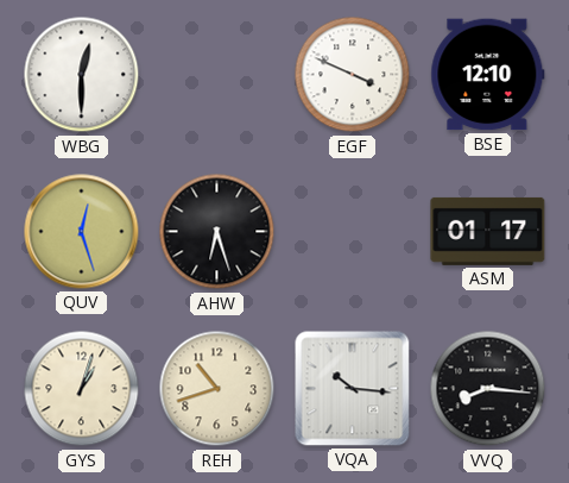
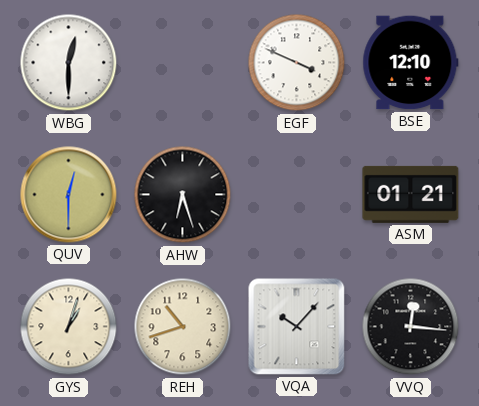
QUV: 12:27 -> 12:30
ASM: 01:17 -> 01:21
VQA: 10:16 -> 10:07
VVQ: 8:16 -> 12:16
